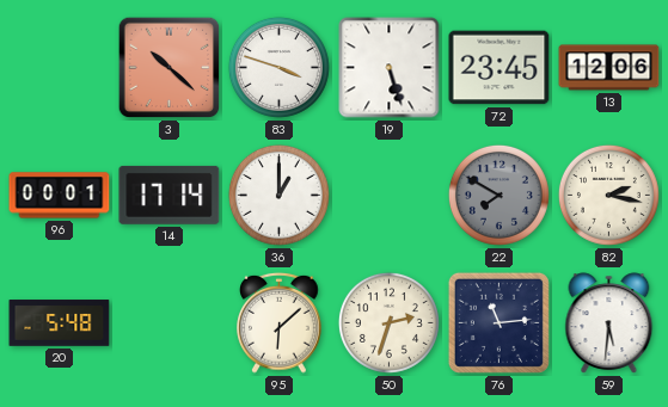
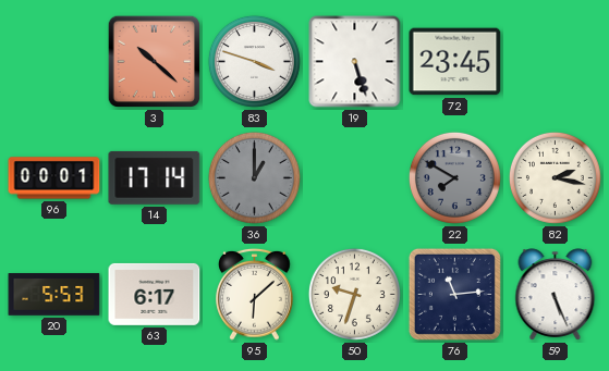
13: 12:06 -> none
36 dial: white -> grey
20: 5:48 -> 5:53
63: none -> 6:17
50: 2:33 -> 9:33
59: 5:31 -> 5:26
